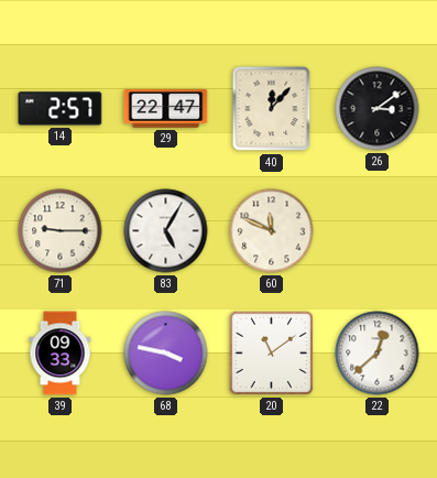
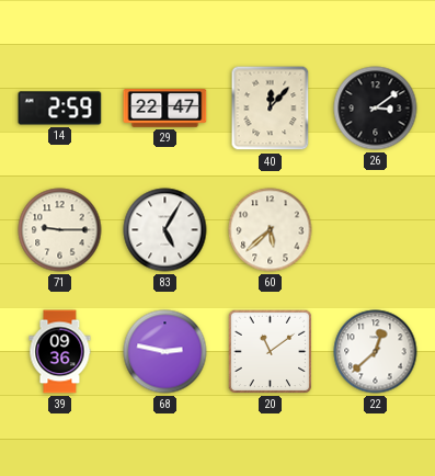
14: 2:57 -> 2:59
60: 11:49 -> 5:38
39: 09:33 -> 09:36
68: 3:47 -> 2:47
